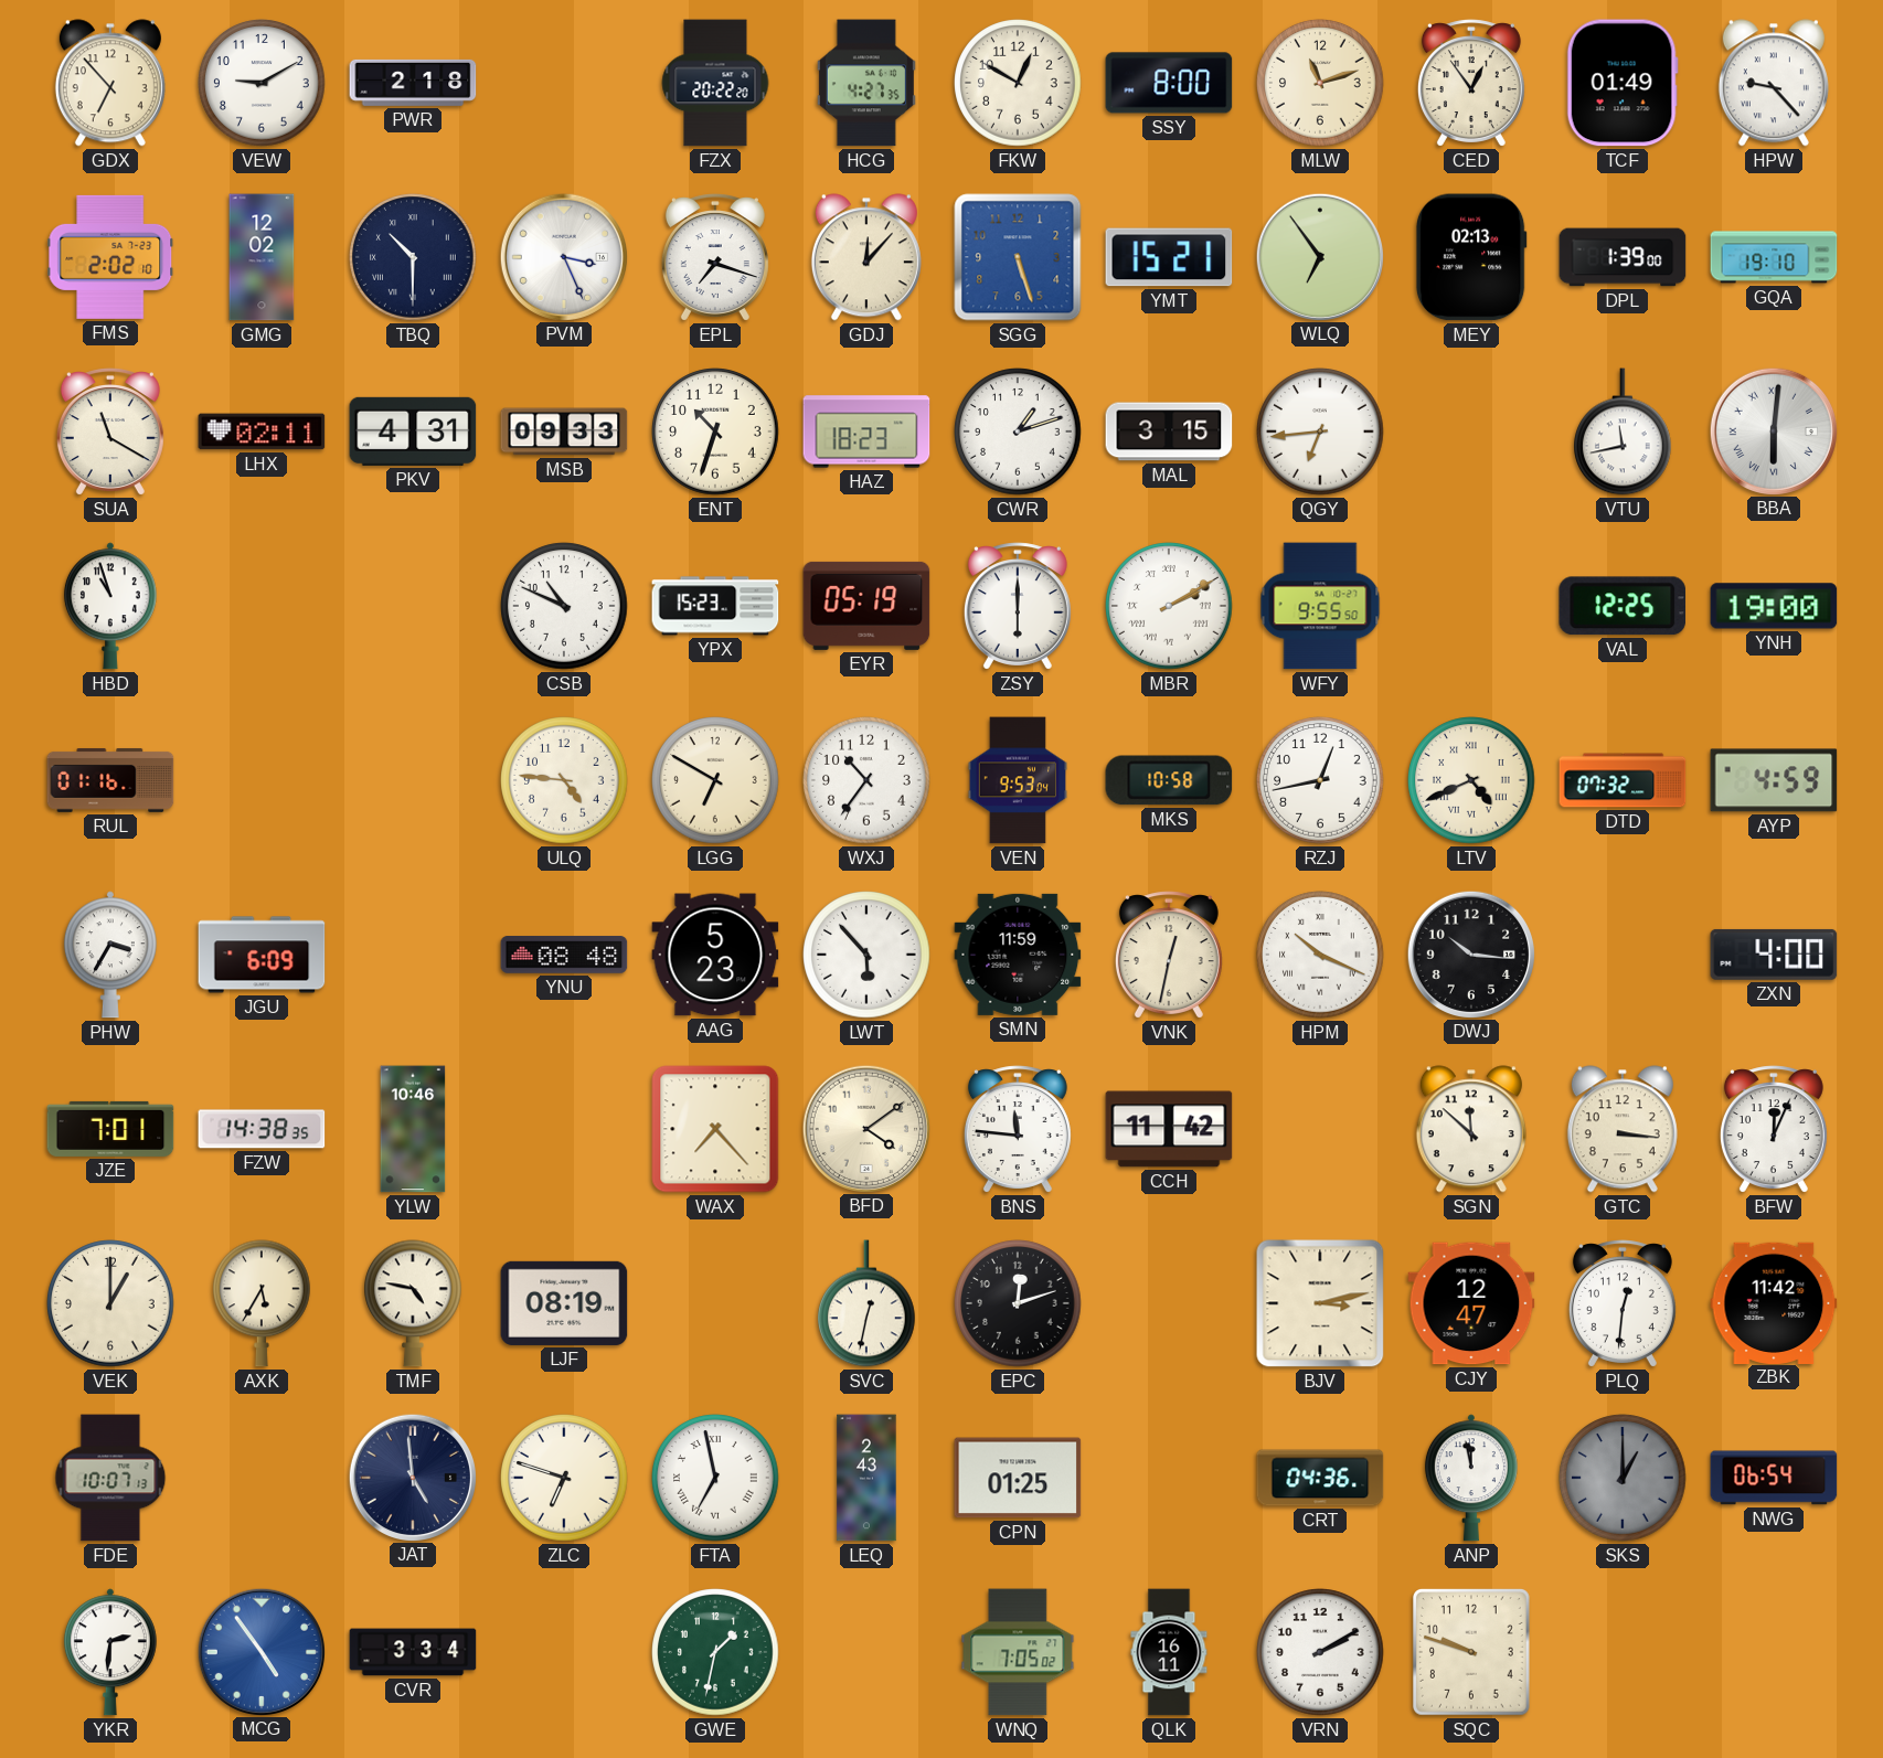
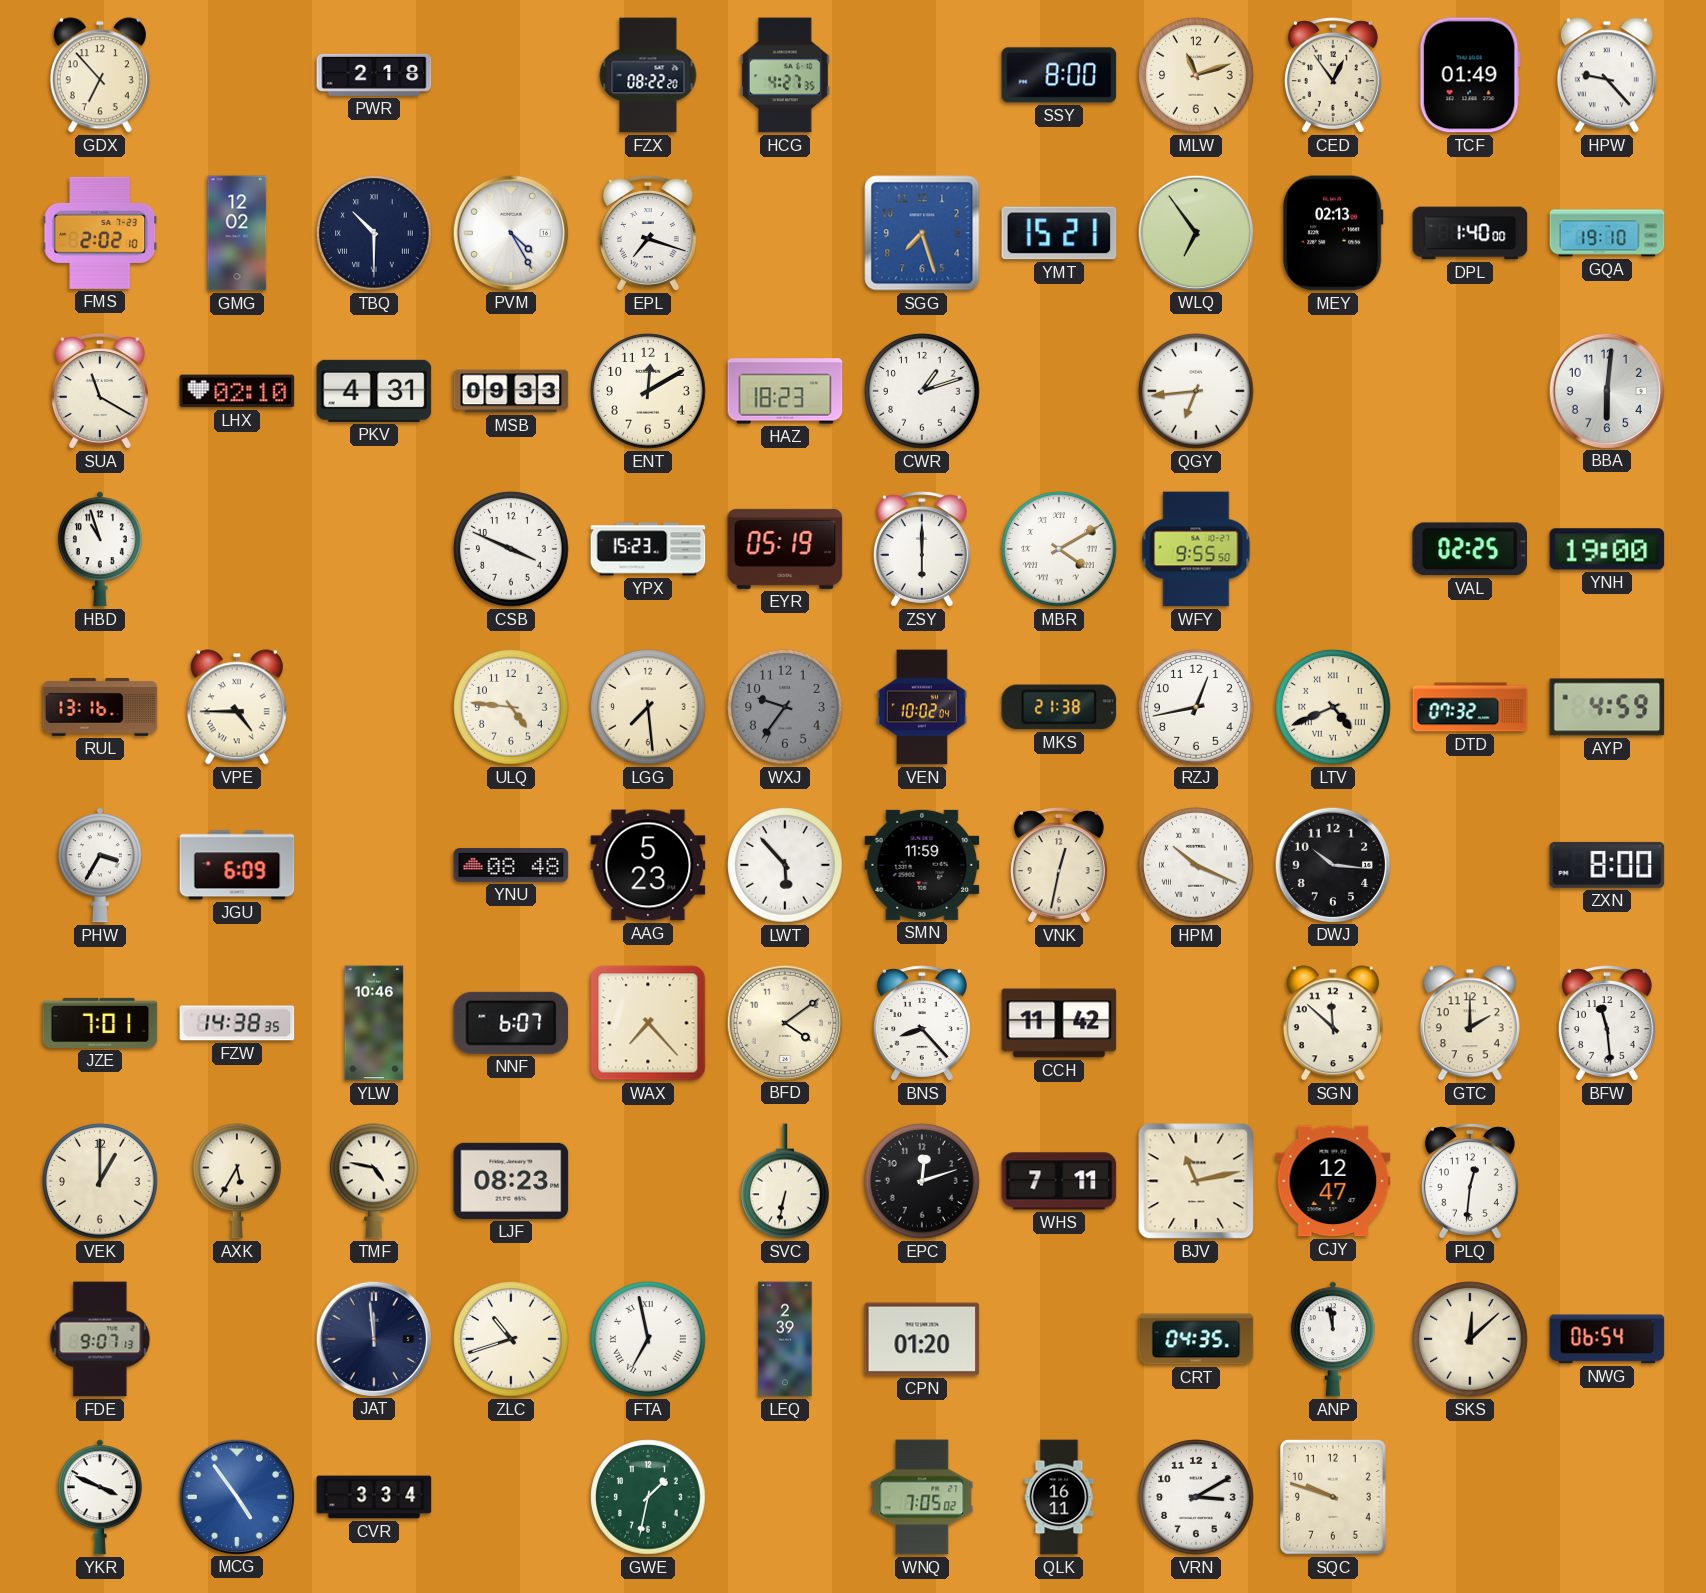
VEW: 9:10 -> none
FZX: 20:22 -> 08:22
FKW: 12:50 -> none
PVM: 3:26 -> 4:25
GDJ: 12:07 -> none
SGG: 5:27 -> 7:27
DPL: 1:39 -> 1:40
LHX: 02:11 -> 02:10
ENT: 10:33 -> 12:10
MAL: 3:15 -> none
VTU: 11:43 -> none
BBA numerals: Roman -> Arabic
CSB: 10:49 -> 3:49
MBR: 2:10 -> 4:10
VAL: 12:25 -> 02:25
RUL: 01:16 -> 13:16
VPE: none -> 4:45
LGG: 6:50 -> 7:29
WXJ: 10:36 -> 9:36
WXJ dial: white -> grey
VEN: 9:53 -> 10:02
MKS: 10:58 -> 21:38
ZXN: 4:00 -> 8:00
NNF: none -> 6:07
BNS: 11:46 -> 8:23
GTC: 3:16 -> 2:00
BFW: 12:04 -> 11:29
LJF: 08:19 -> 08:23
SVC: 12:32 -> 6:32
WHS: none -> 7:11
BJV: 3:13 -> 11:13
ZBK: 11:42 -> none
FDE: 10:07 -> 9:07
JAT: 4:59 -> 11:59
ZLC: 6:48 -> 10:42
LEQ: 2:43 -> 2:39
CPN: 01:25 -> 01:20
CRT: 04:36 -> 04:35
SKS: 1:00 -> 12:08
SKS dial: grey -> cream
YKR: 2:31 -> 3:49
VRN: 2:10 -> 3:10
